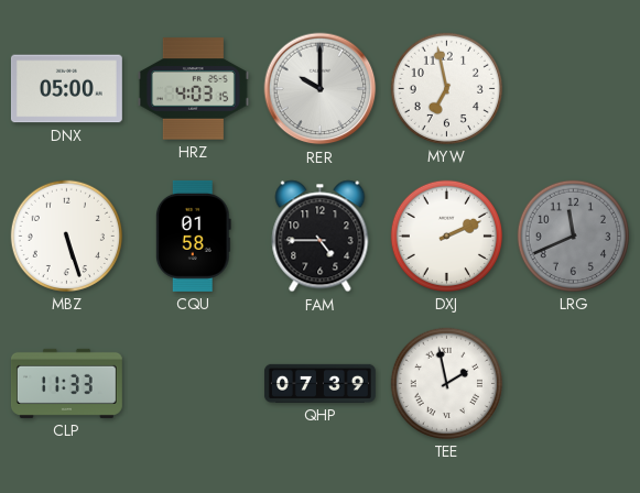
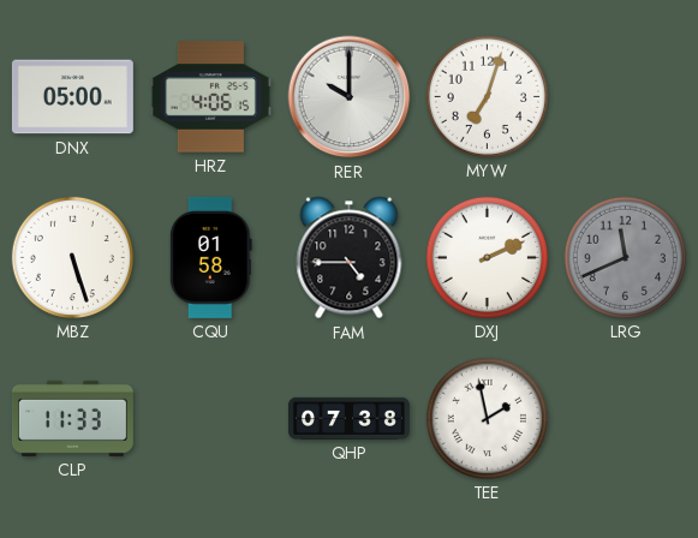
HRZ: 4:03 -> 4:06
MYW: 6:58 -> 7:03
QHP: 07:39 -> 07:38
